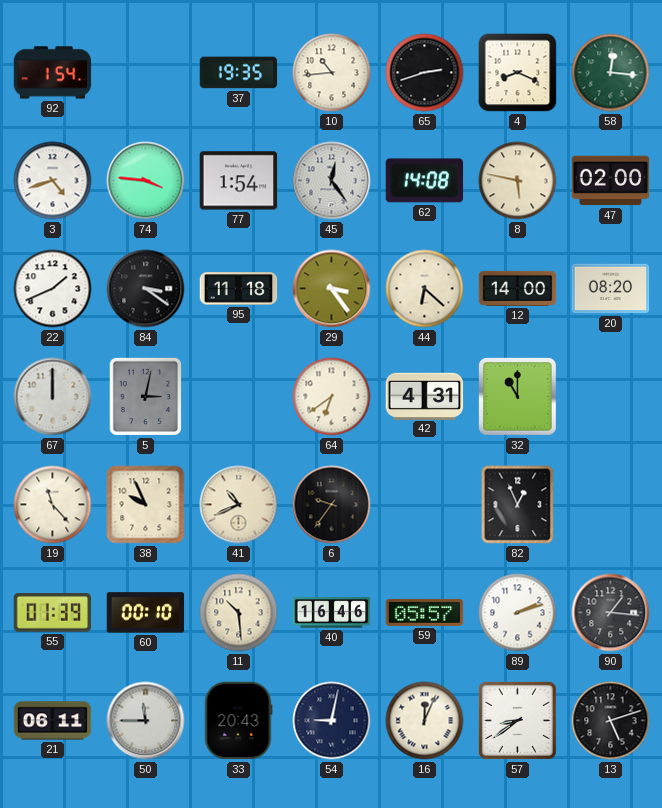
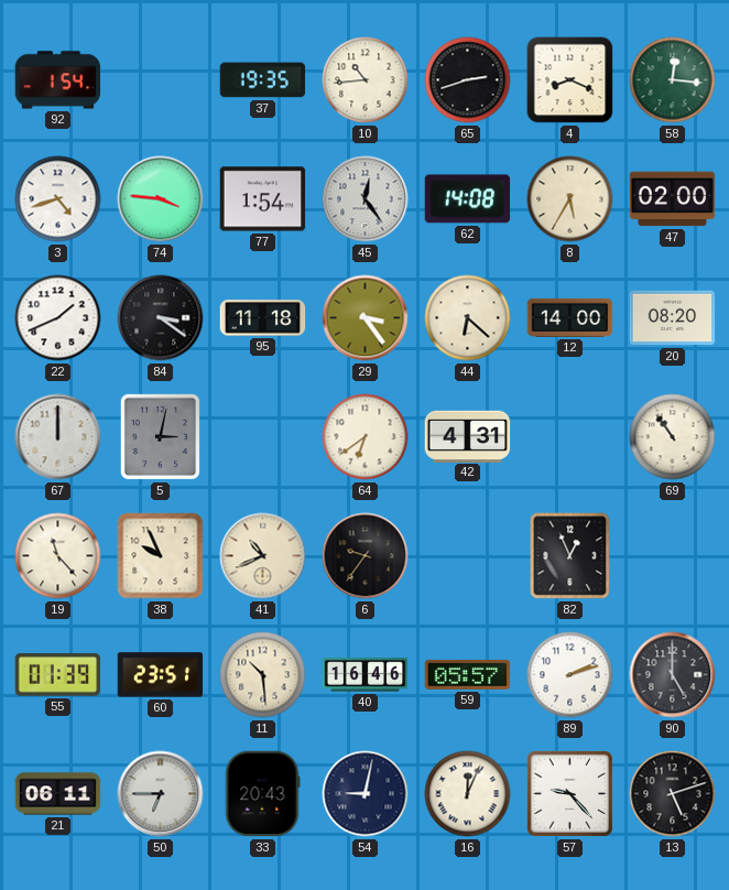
8: 5:47 -> 5:35
32: 11:00 -> none
69: none -> 10:54
60: 00:10 -> 23:51
90: 1:16 -> 5:00
50: 11:45 -> 6:45
57: 8:39 -> 9:23
